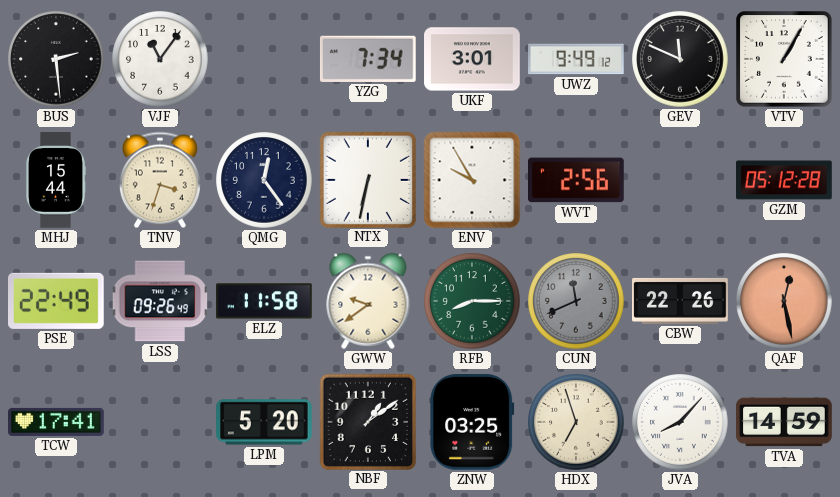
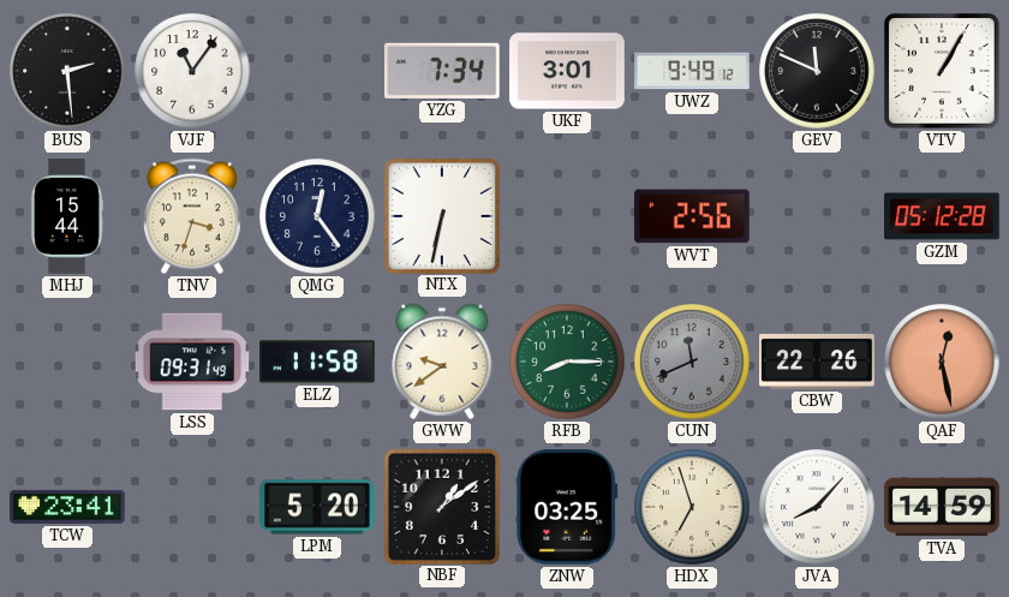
ENV: 9:55 -> none
PSE: 22:49 -> none
LSS: 09:26 -> 09:31
TCW: 17:41 -> 23:41
